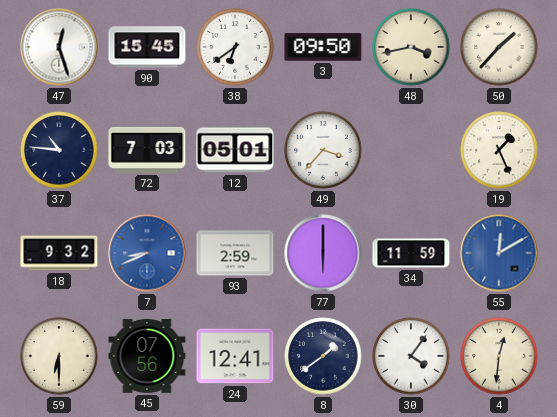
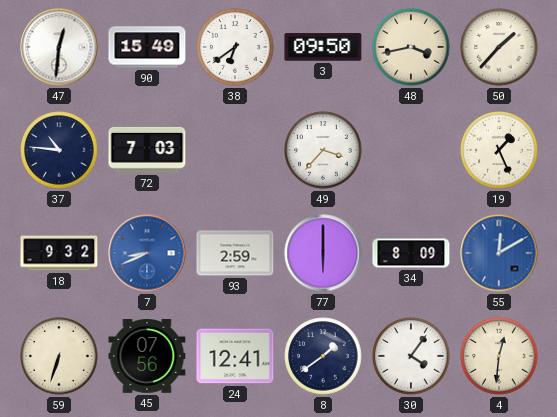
47: 12:27 -> 12:31
90: 15:45 -> 15:49
12: 05:01 -> none
34: 11:59 -> 8:09
59: 6:30 -> 6:33
